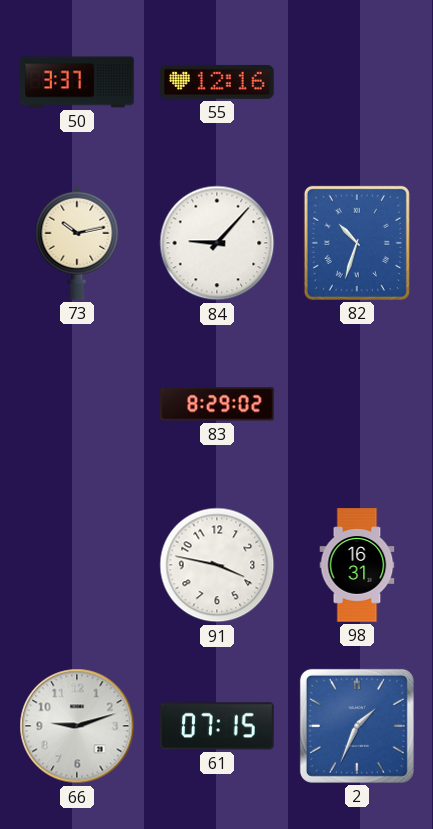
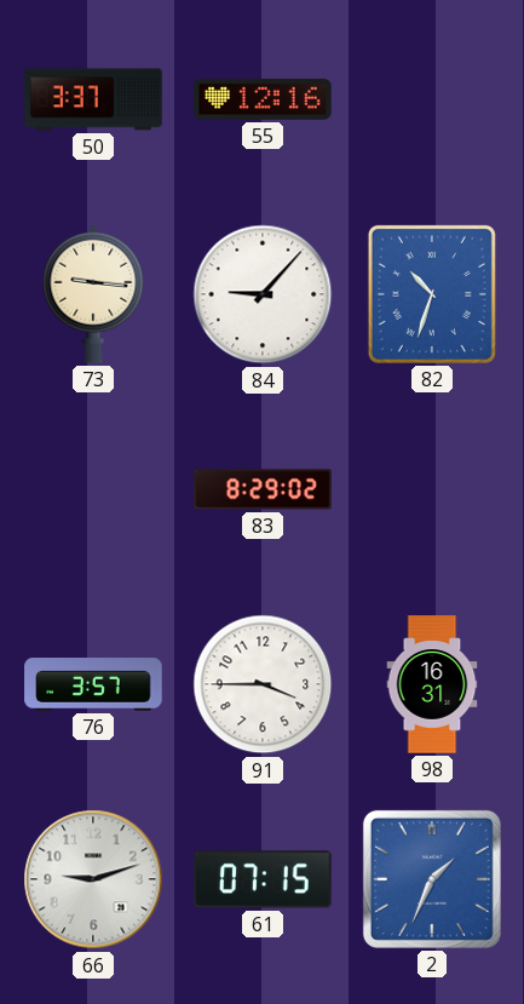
73: 10:13 -> 9:16
76: none -> 3:57
91: 3:47 -> 3:45
